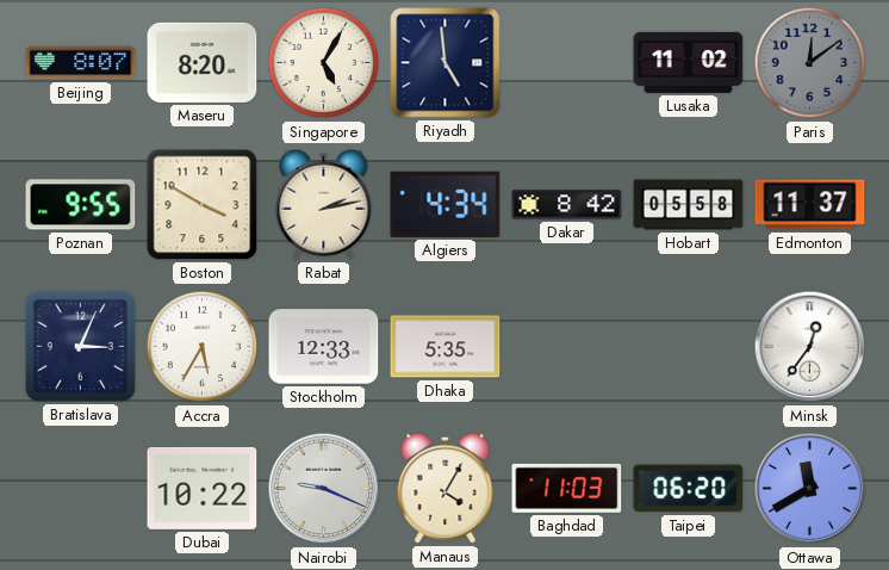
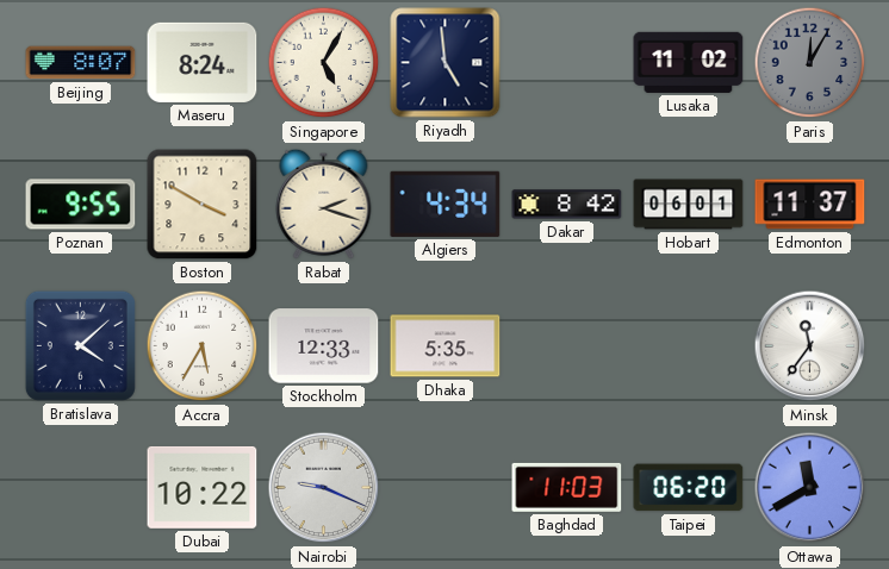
Maseru: 8:20 -> 8:24
Paris: 12:09 -> 12:05
Rabat: 2:13 -> 2:18
Hobart: 05:58 -> 06:01
Bratislava: 3:04 -> 4:08
Minsk: 12:36 -> 11:36
Manaus: 4:05 -> none
